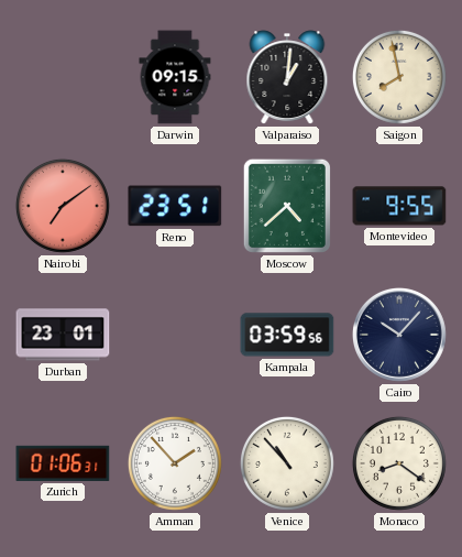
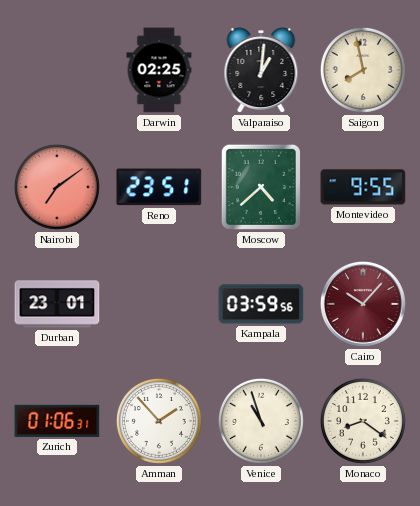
Darwin: 09:15 -> 02:25
Cairo dial: navy -> burgundy
Venice: 10:53 -> 10:57
